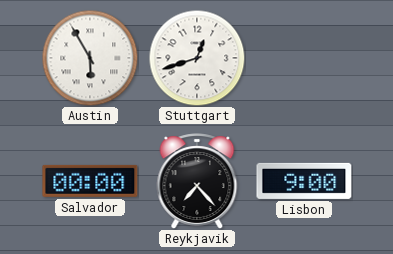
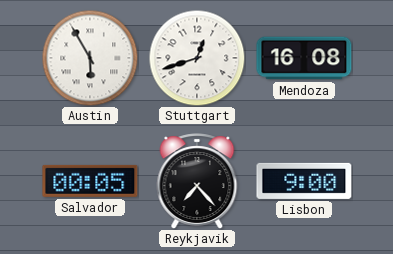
Mendoza: none -> 16:08
Salvador: 00:00 -> 00:05
